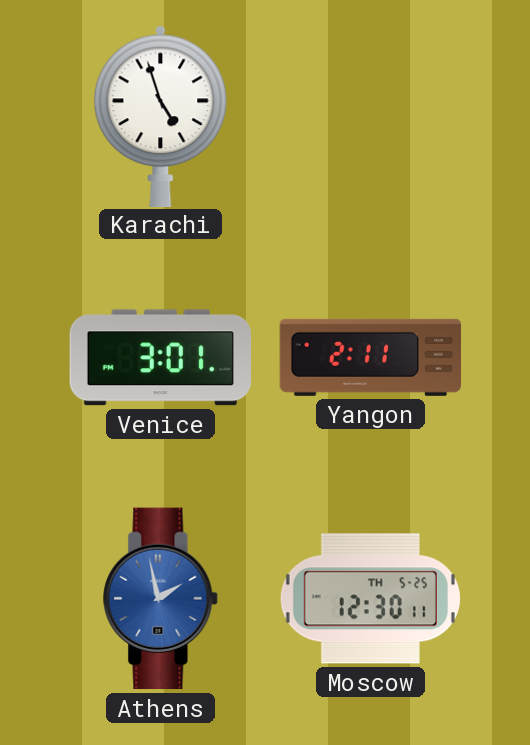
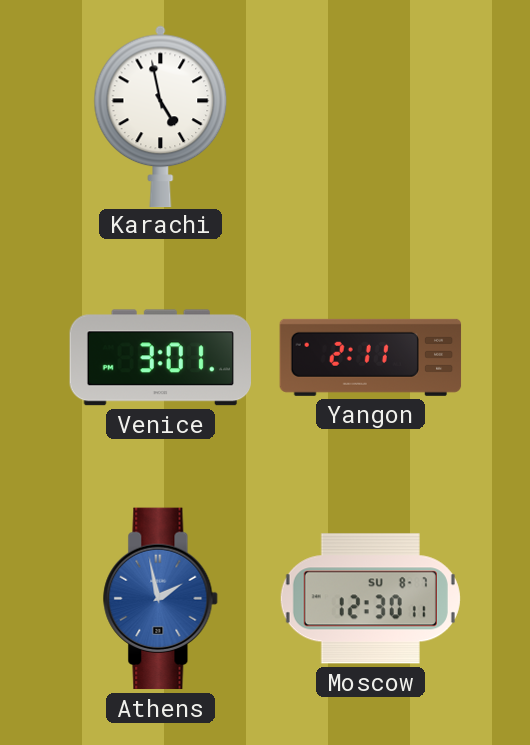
Karachi: 4:57 -> 4:58
Moscow date: TH 5-25 -> SU 8-7
